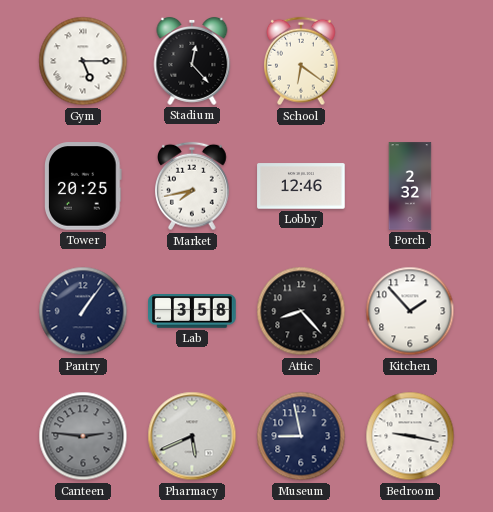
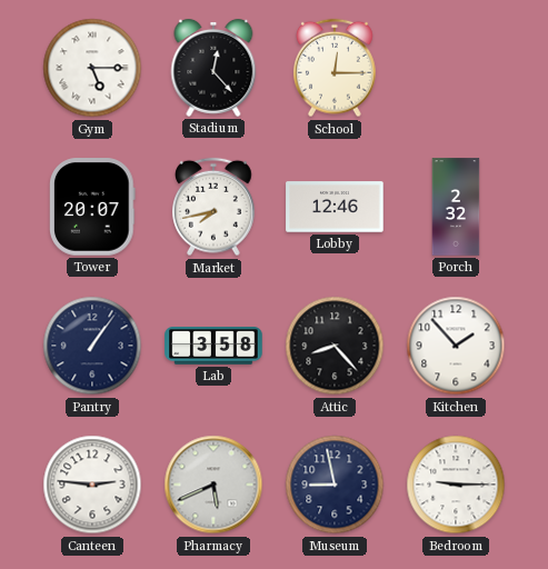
School: 6:21 -> 12:15
Tower: 20:25 -> 20:07
Canteen dial: grey -> white
Bedroom: 9:17 -> 9:15
